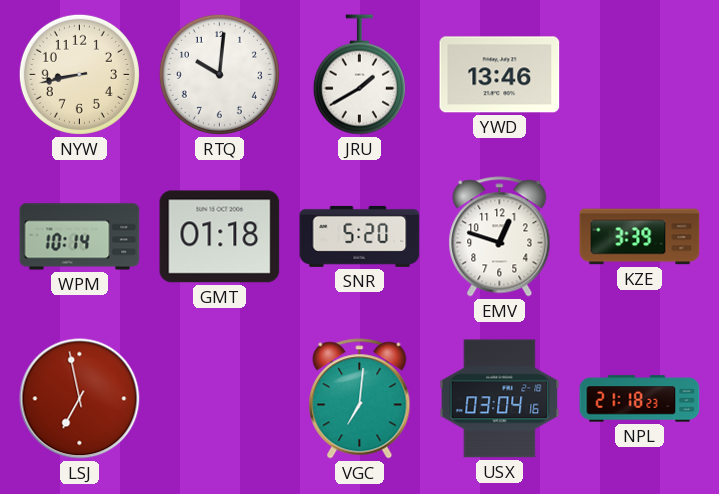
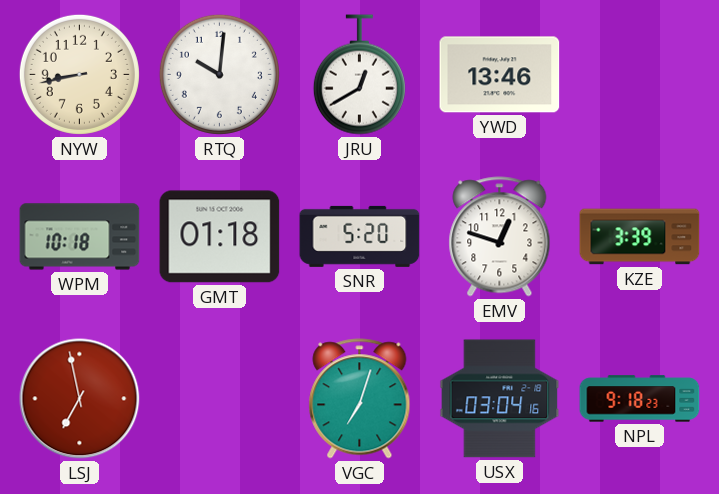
JRU: 1:40 -> 12:40
WPM: 10:14 -> 10:18
VGC: 7:01 -> 7:03
NPL: 21:18 -> 9:18
